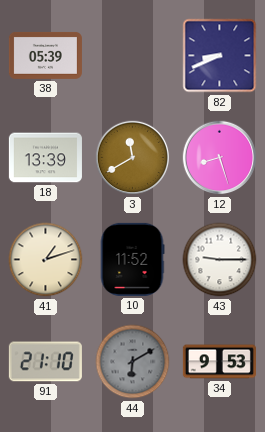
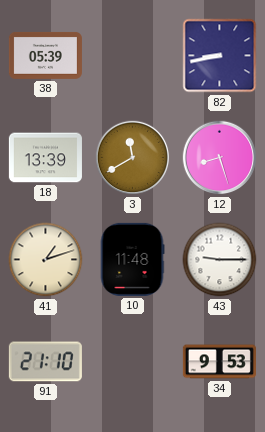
82: 8:41 -> 8:43
10: 11:52 -> 11:48
44: 6:10 -> none
